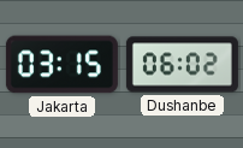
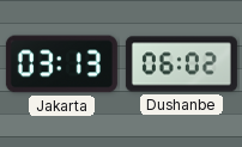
Jakarta: 03:15 -> 03:13
